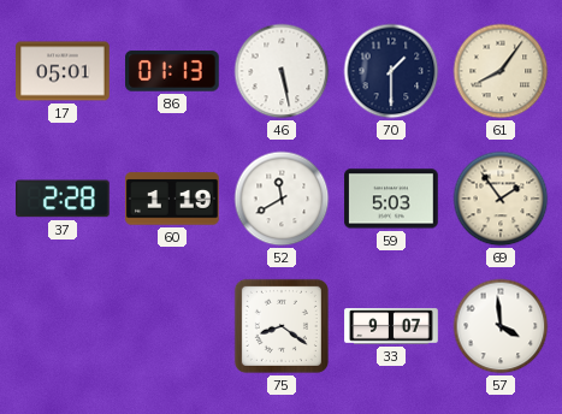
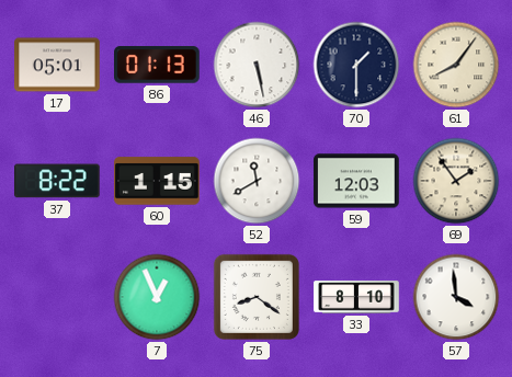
37: 2:28 -> 8:22
60: 1:19 -> 1:15
59: 5:03 -> 12:03
7: none -> 12:56
33: 9:07 -> 8:10
